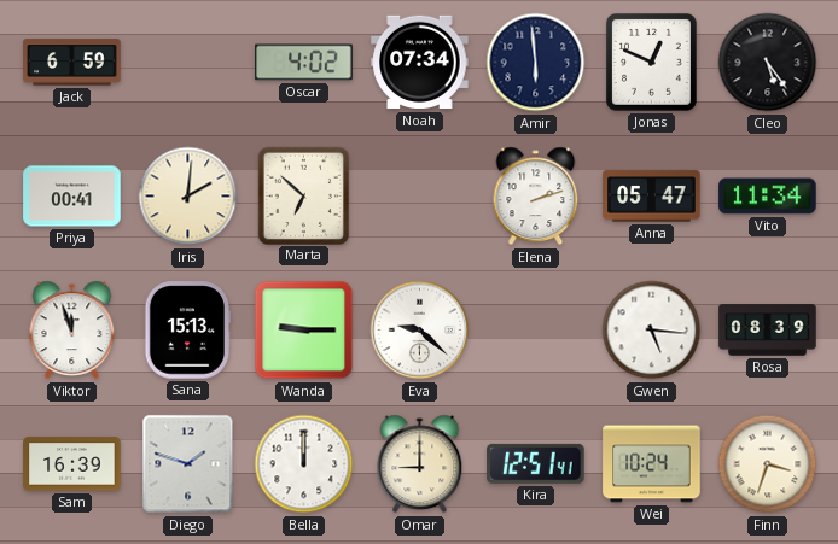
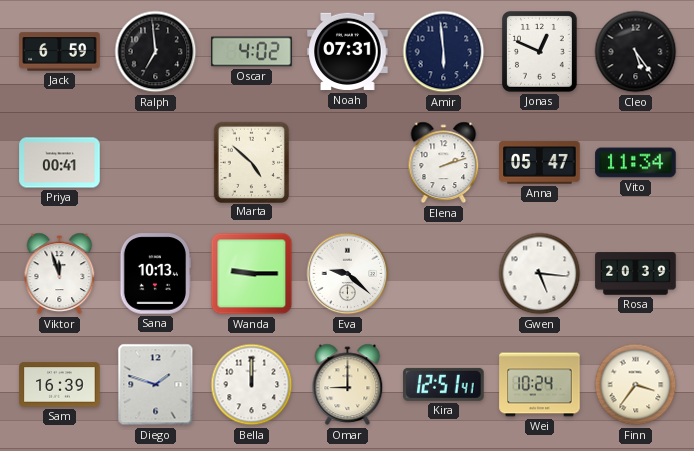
Ralph: none -> 6:59
Noah: 07:34 -> 07:31
Iris: 2:01 -> none
Marta: 6:52 -> 4:52
Sana: 15:13 -> 10:13
Rosa: 08:39 -> 20:39
Finn: 3:33 -> 3:36
